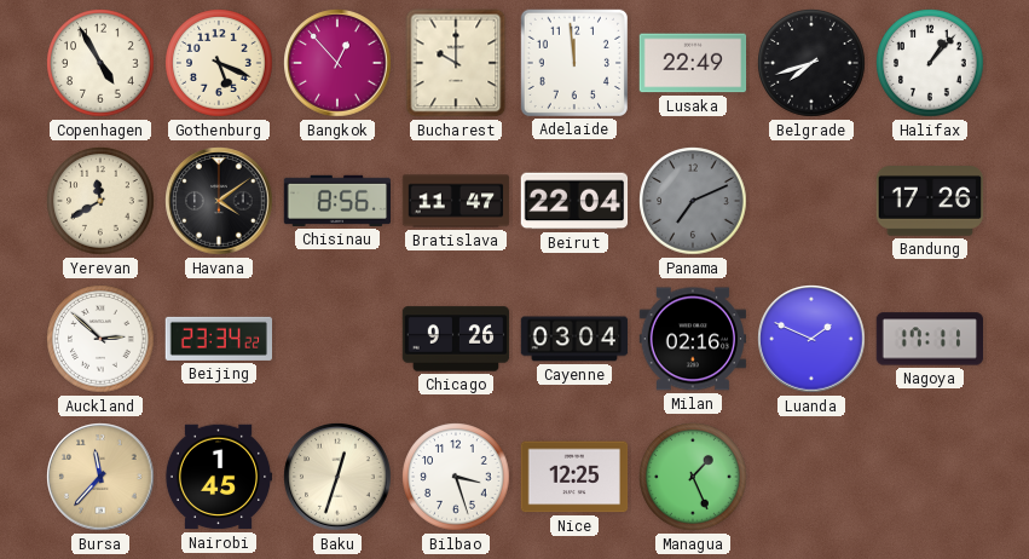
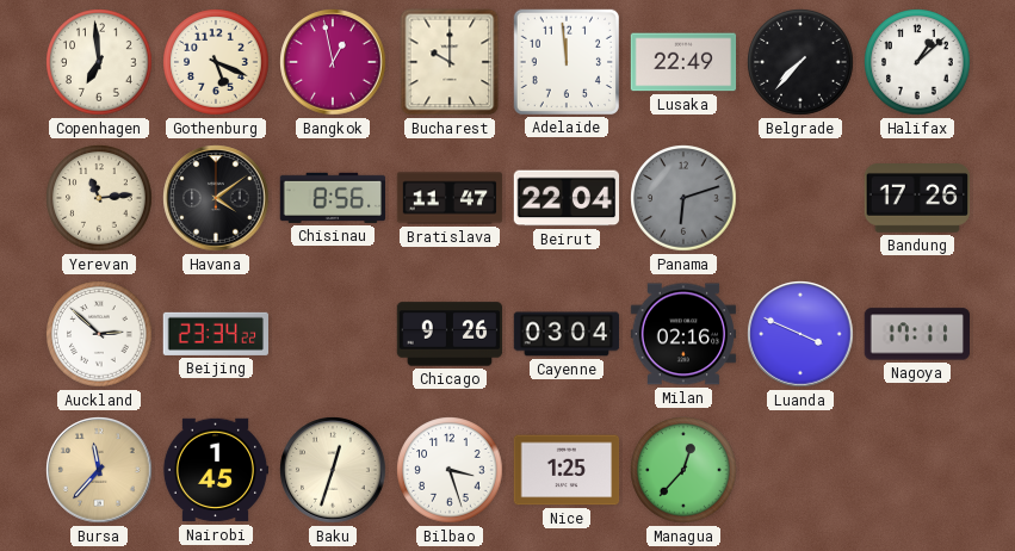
Copenhagen: 4:55 -> 6:59
Bangkok: 12:53 -> 12:58
Belgrade: 7:42 -> 7:37
Halifax: 1:07 -> 1:08
Yerevan: 11:40 -> 11:14
Panama: 7:11 -> 6:12
Luanda: 1:49 -> 3:49
Nice: 12:25 -> 1:25
Managua: 1:26 -> 12:37
